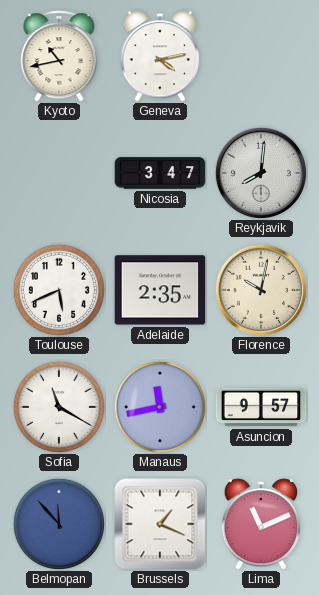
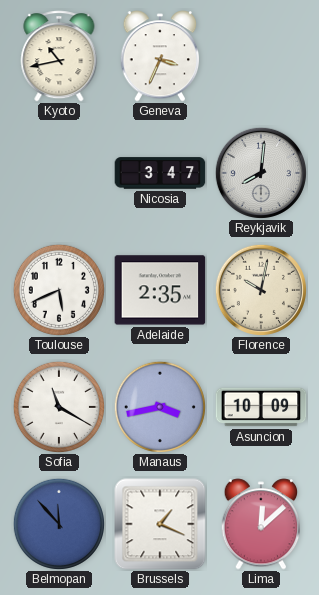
Geneva: 4:13 -> 3:34
Manaus: 11:43 -> 3:43
Asuncion: 9:57 -> 10:09
Lima: 11:11 -> 12:08
